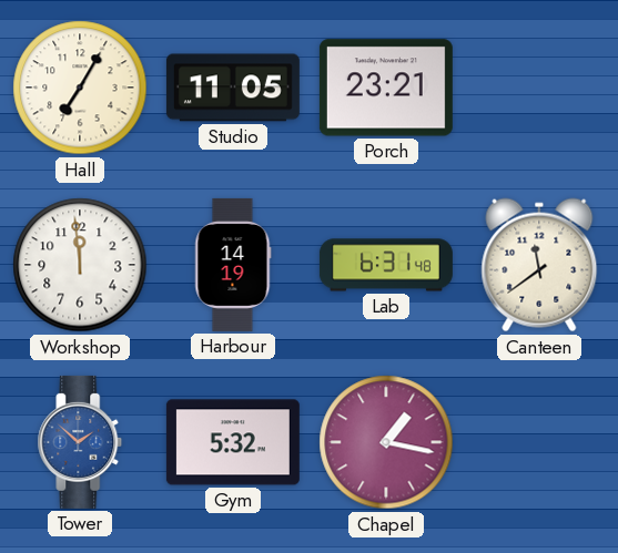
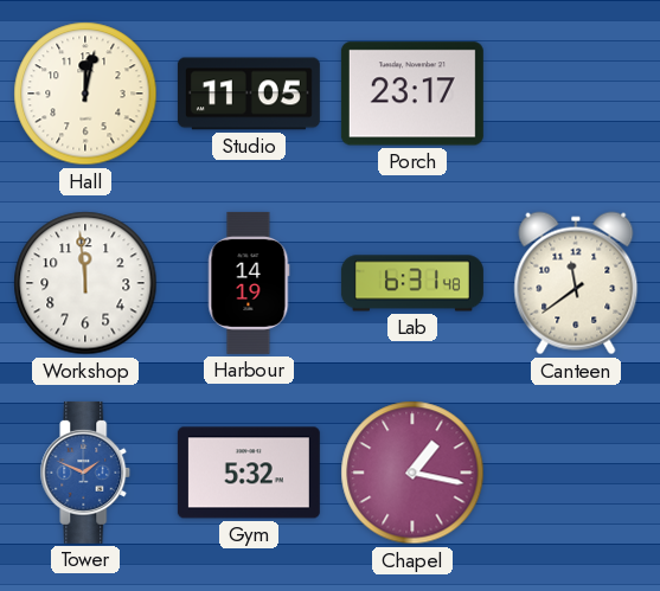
Hall: 7:05 -> 12:02
Porch: 23:21 -> 23:17
Tower: 1:52 -> 1:49
